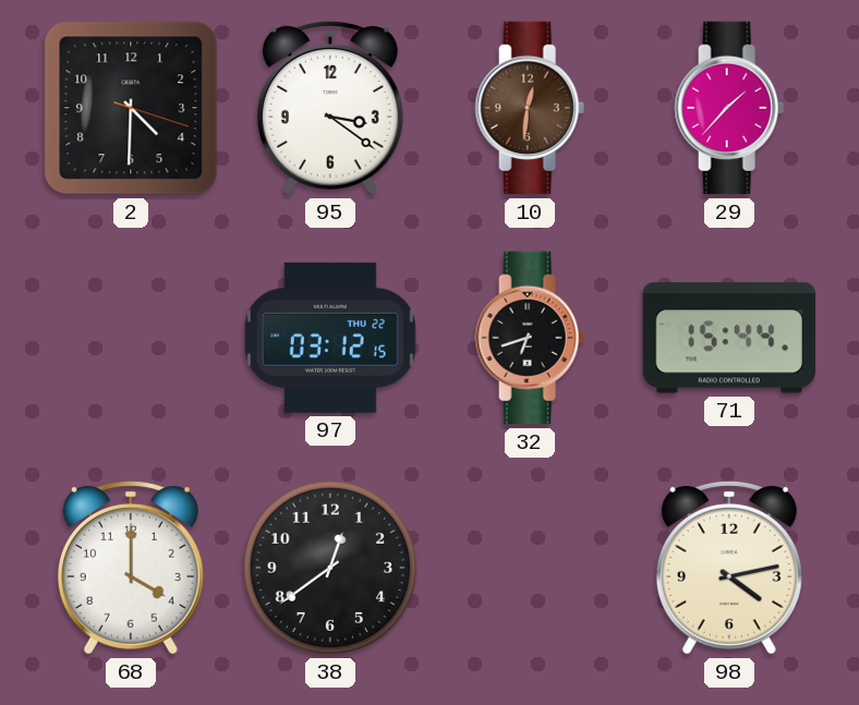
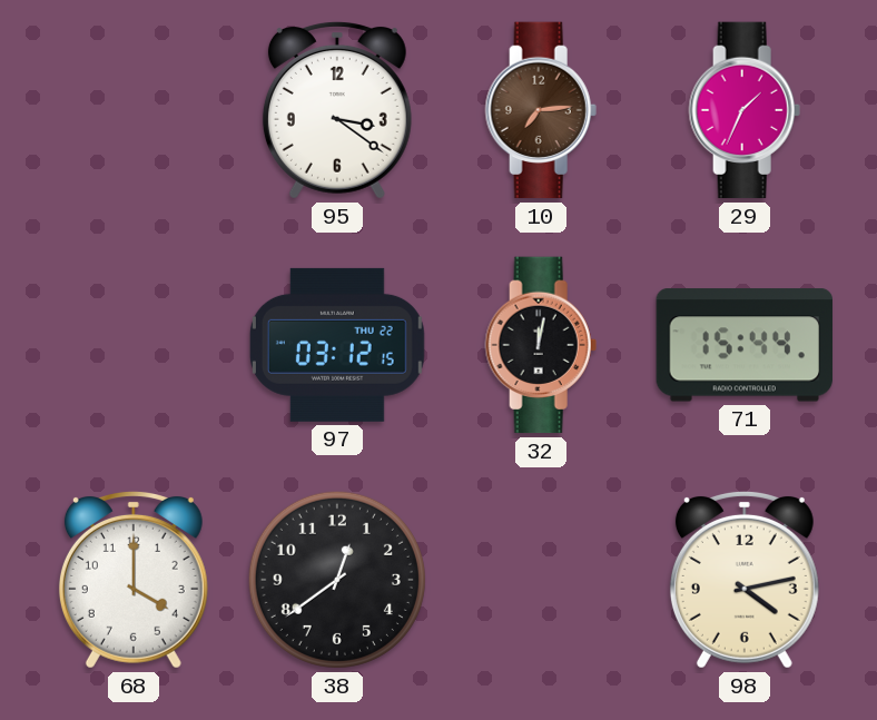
2: 4:30 -> none
10: 12:31 -> 7:14
29: 1:37 -> 1:34
32: 6:42 -> 12:02
